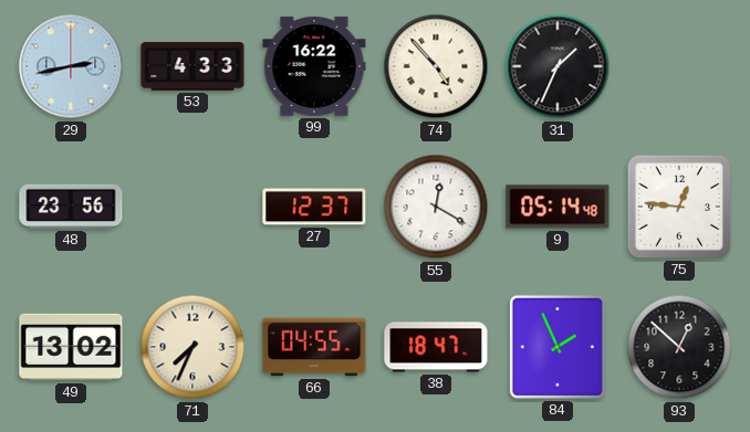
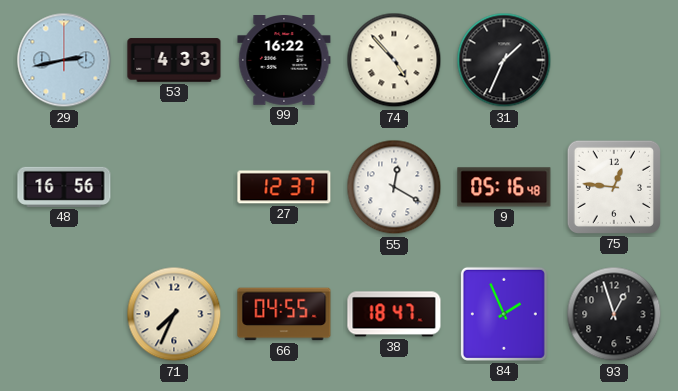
48: 23:56 -> 16:56
9: 05:14 -> 05:16
49: 13:02 -> none
93: 12:52 -> 12:57
